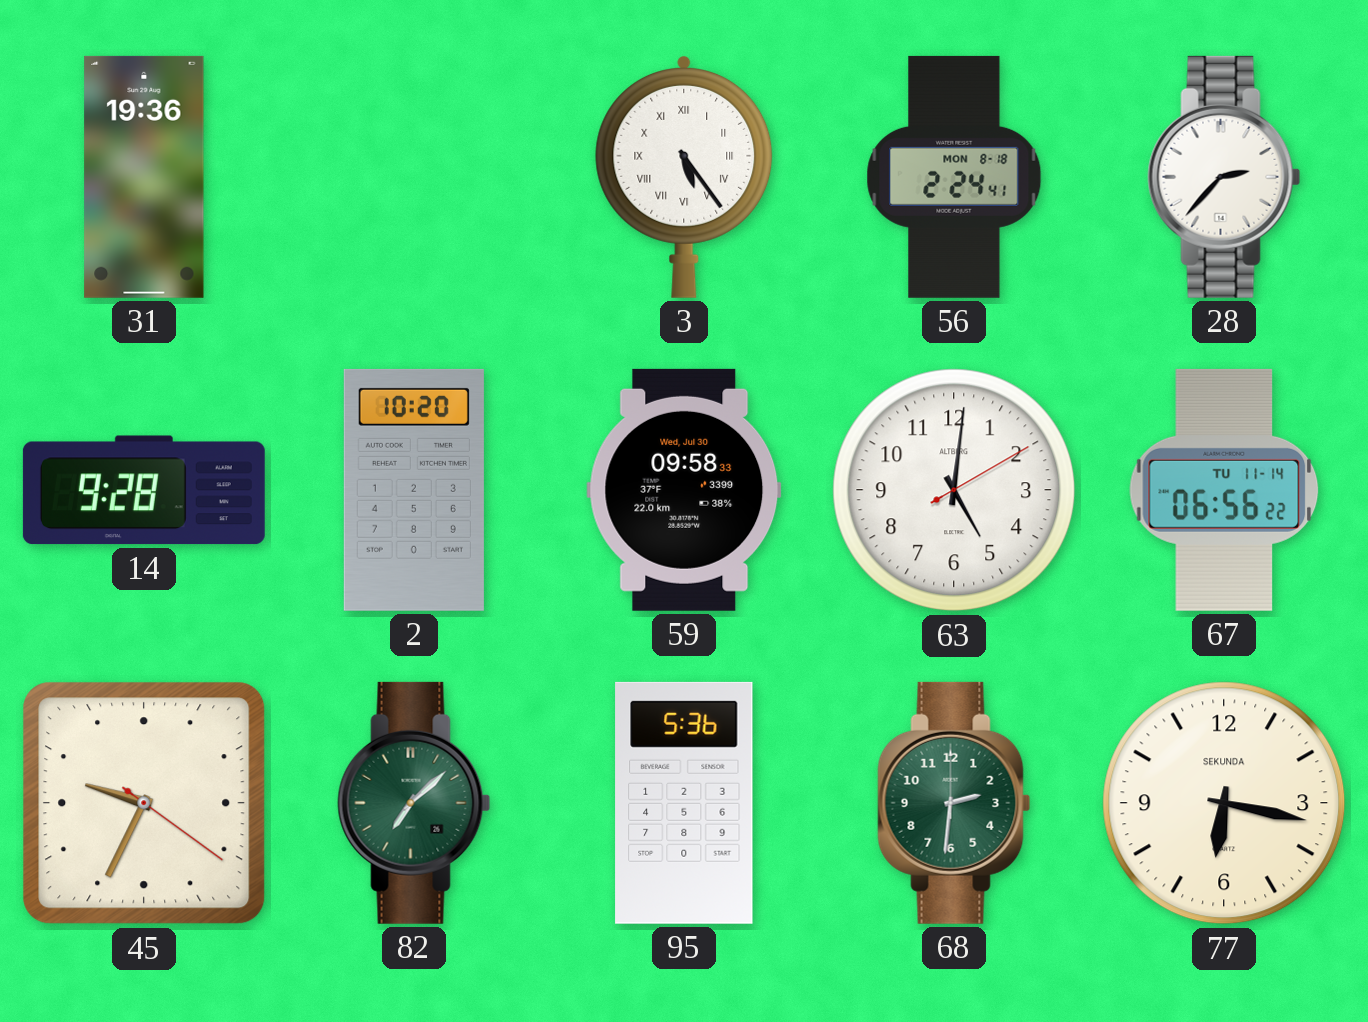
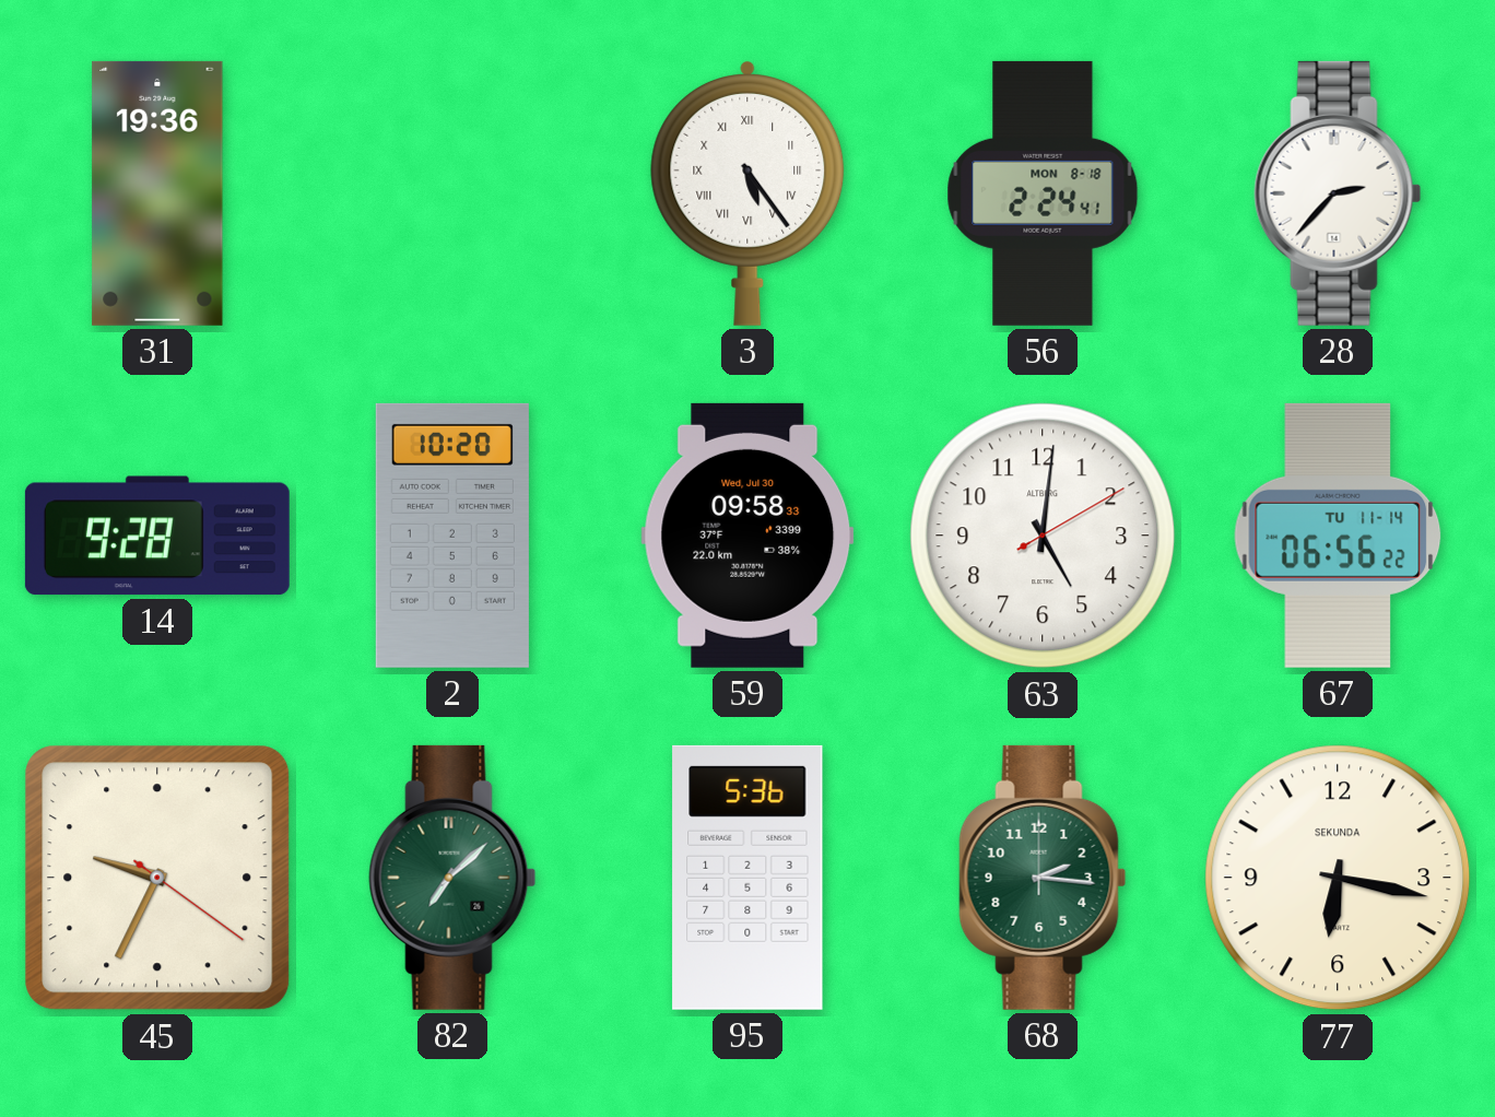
68: 2:31 -> 2:16
